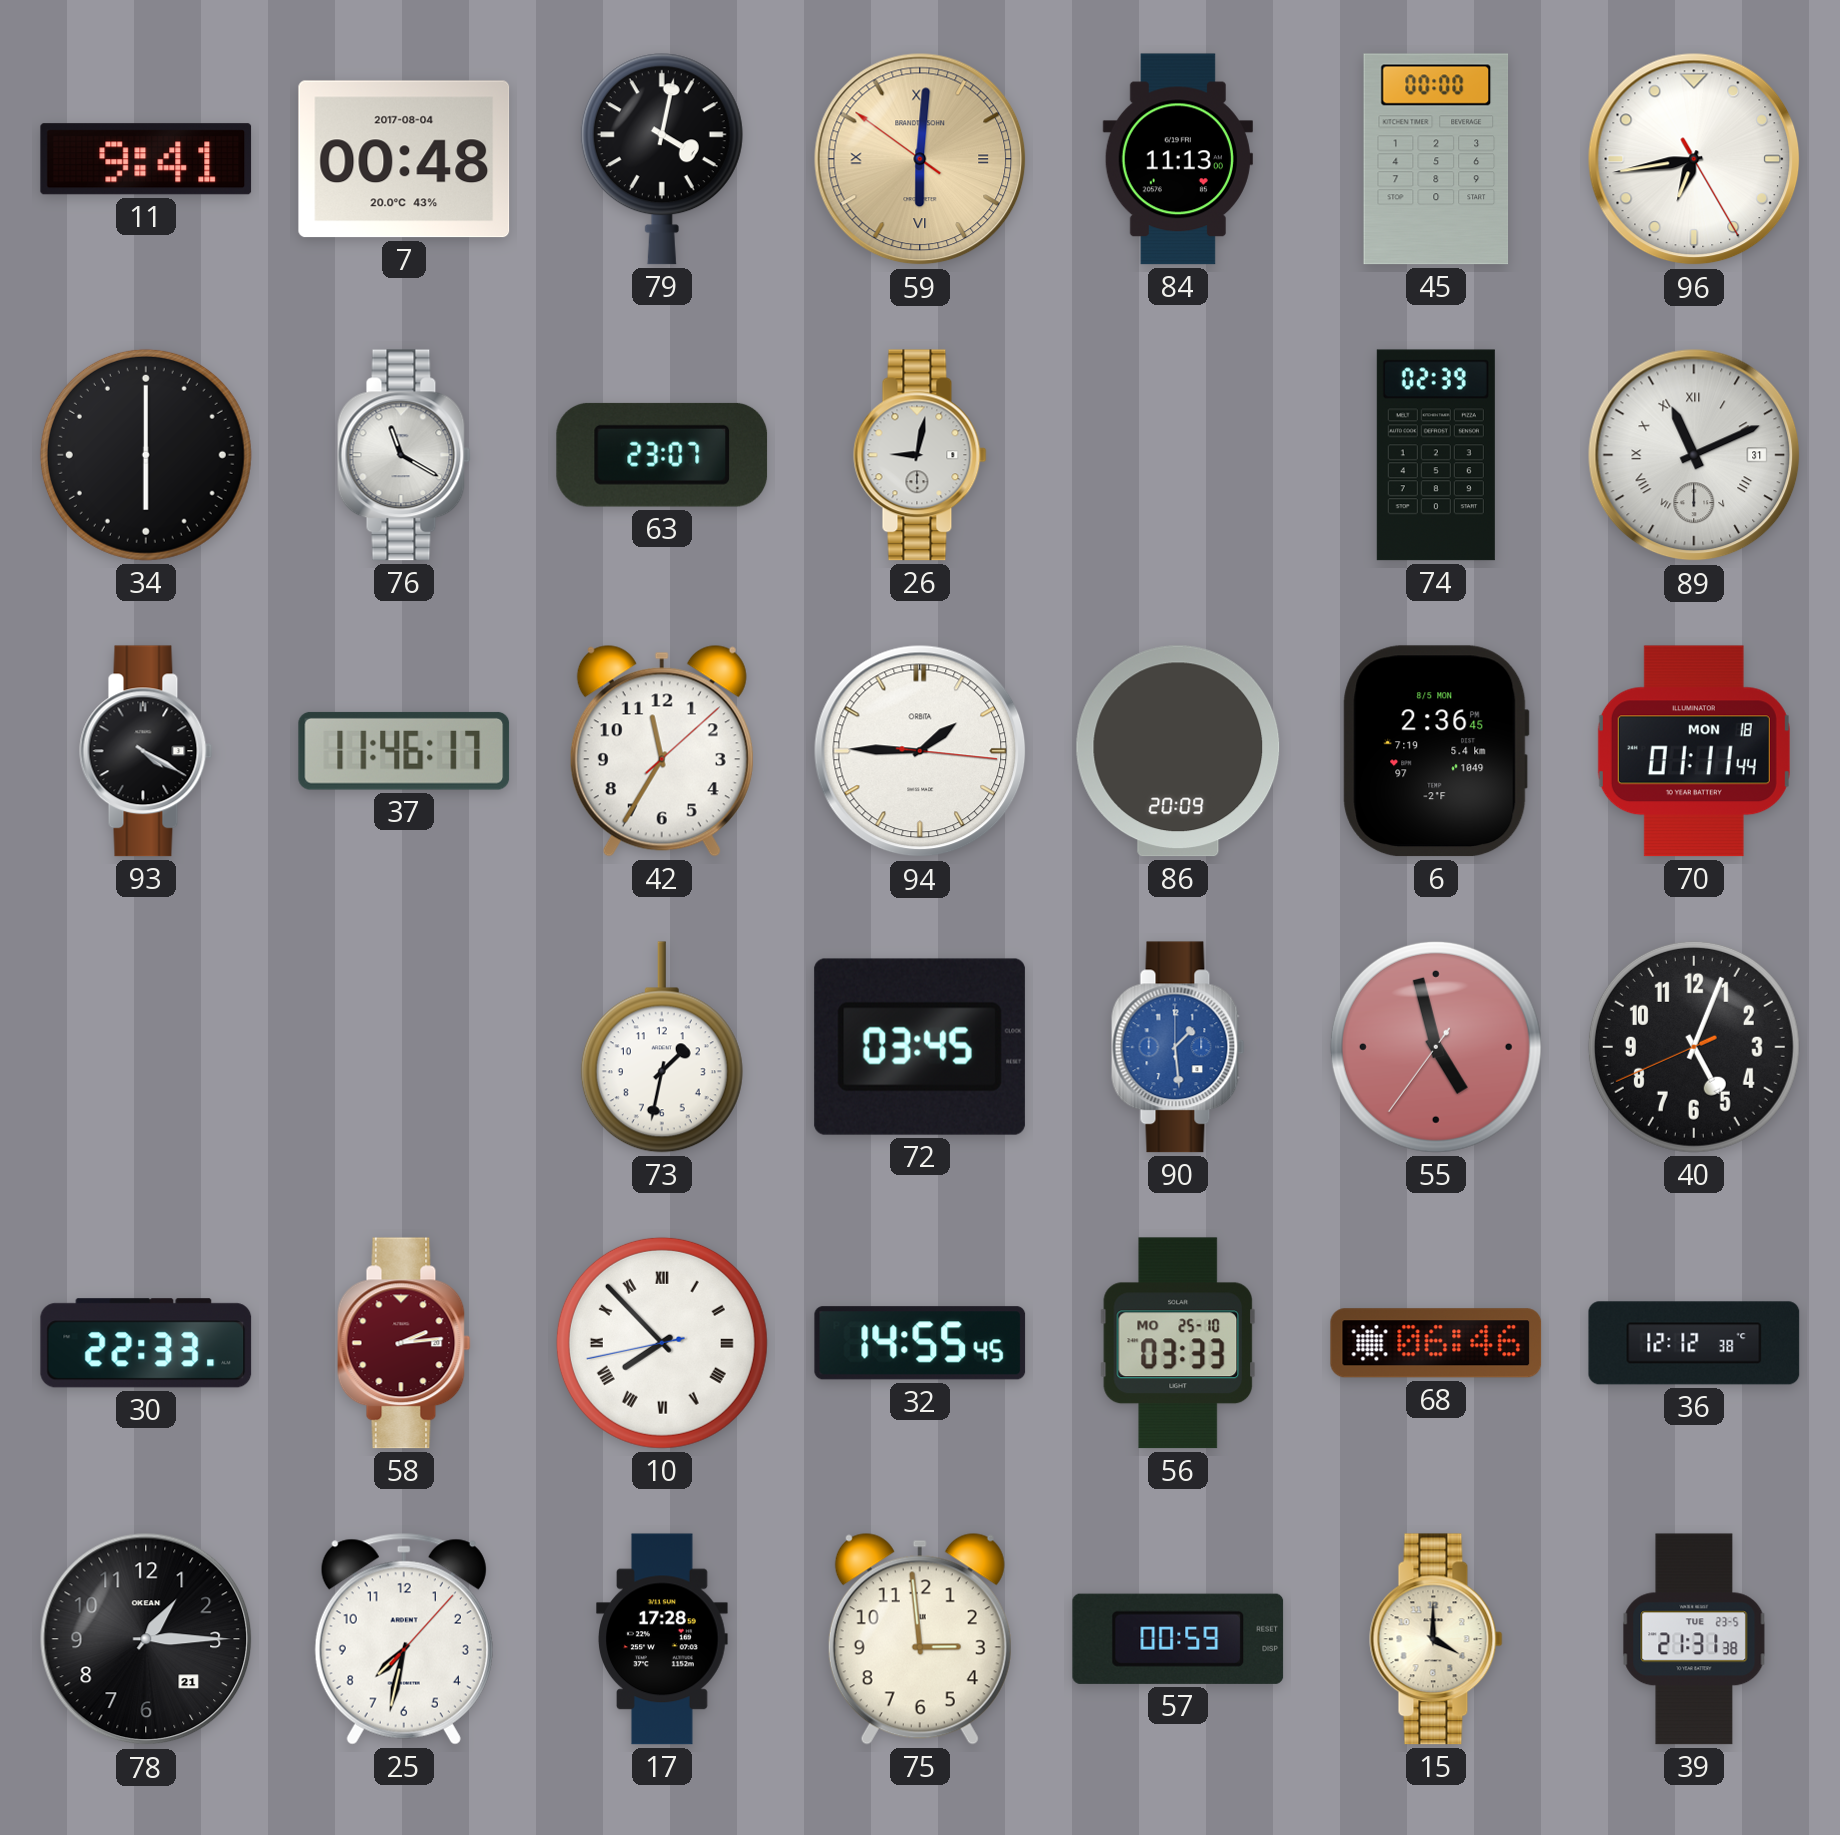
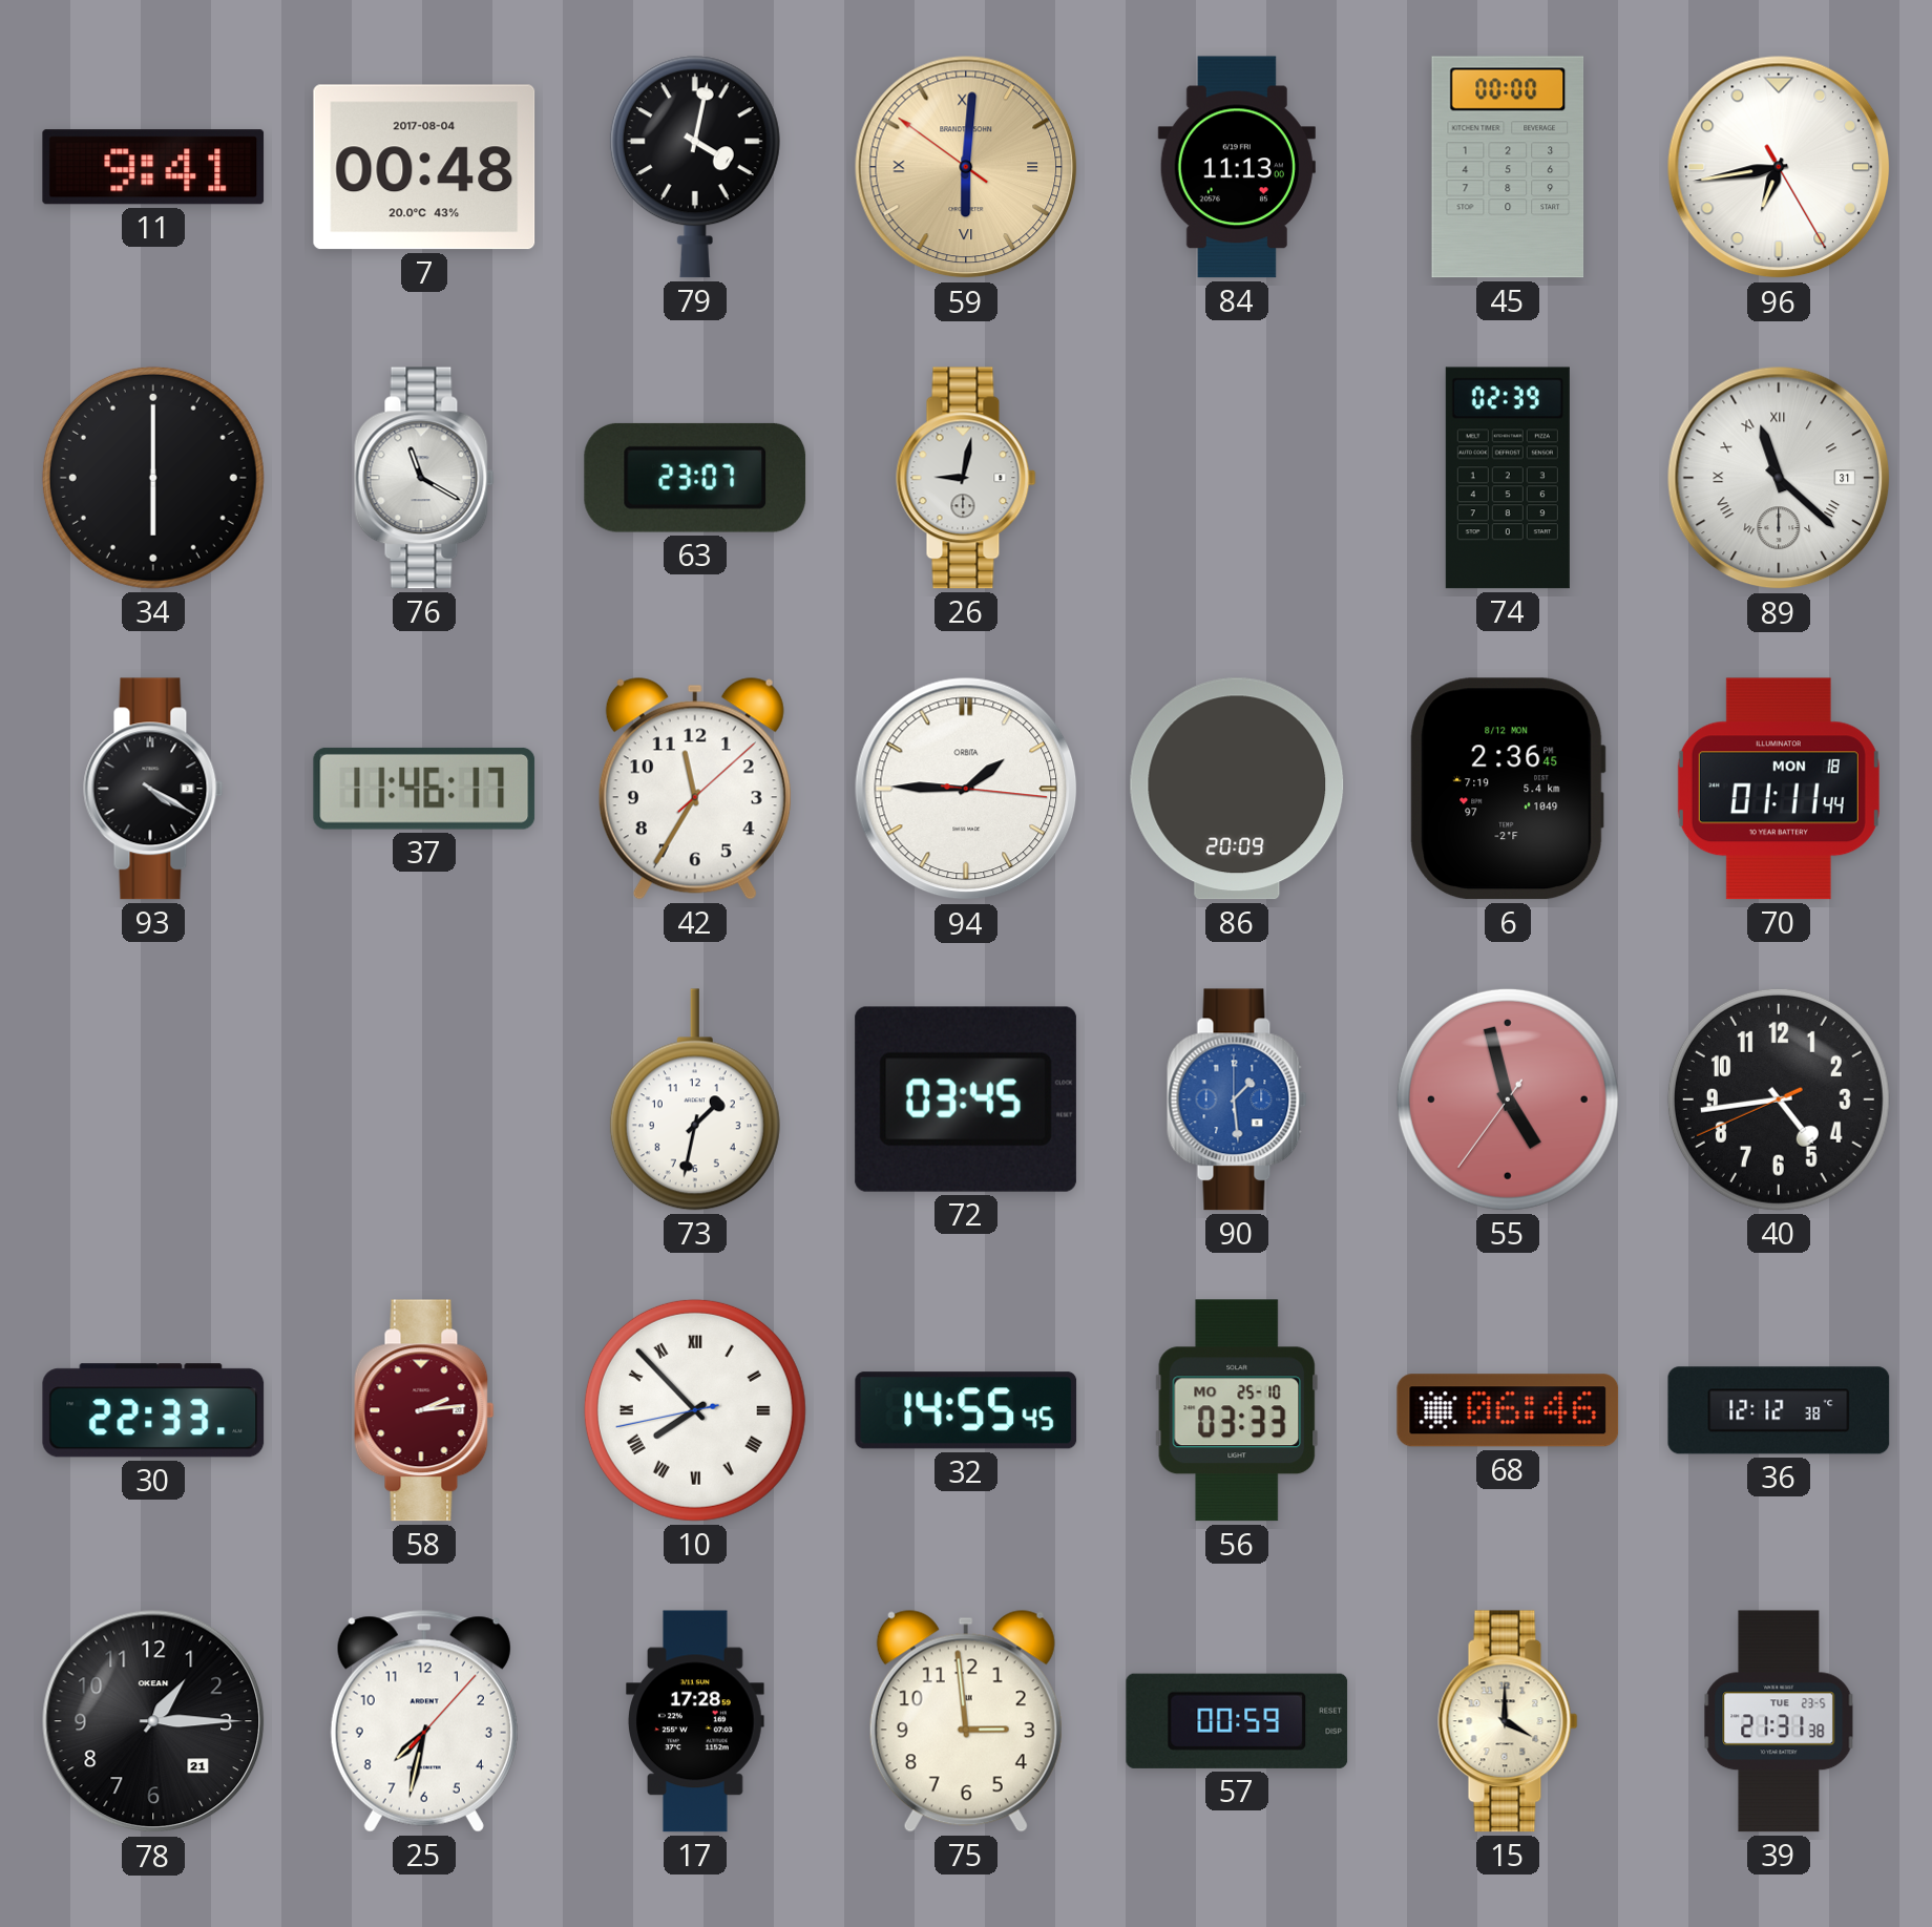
89: 11:11 -> 11:22
6 date: 8/5 MON -> 8/12 MON
40: 5:03 -> 4:43
